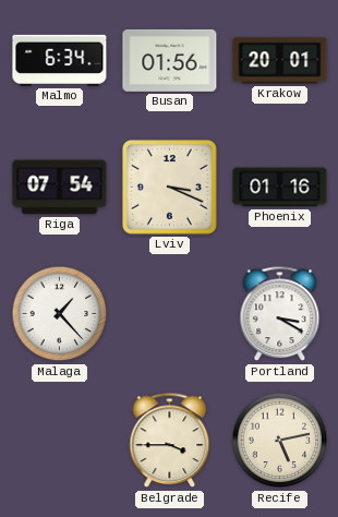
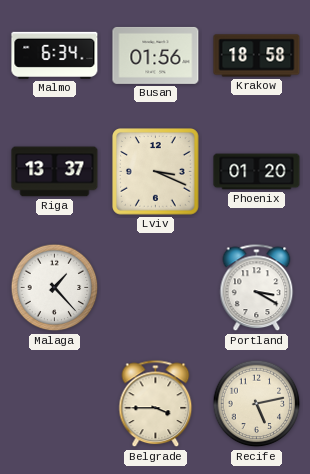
Krakow: 20:01 -> 18:58
Riga: 07:54 -> 13:37
Phoenix: 01:16 -> 01:20
